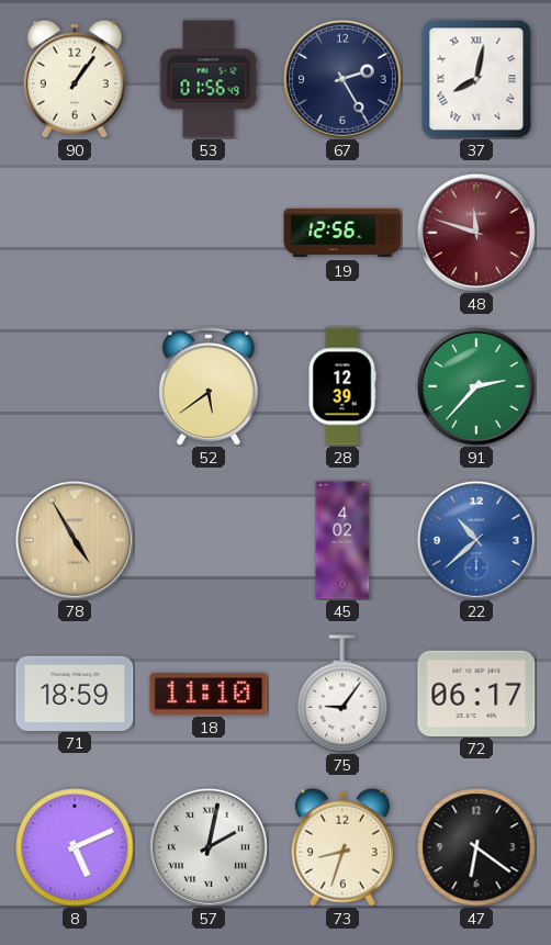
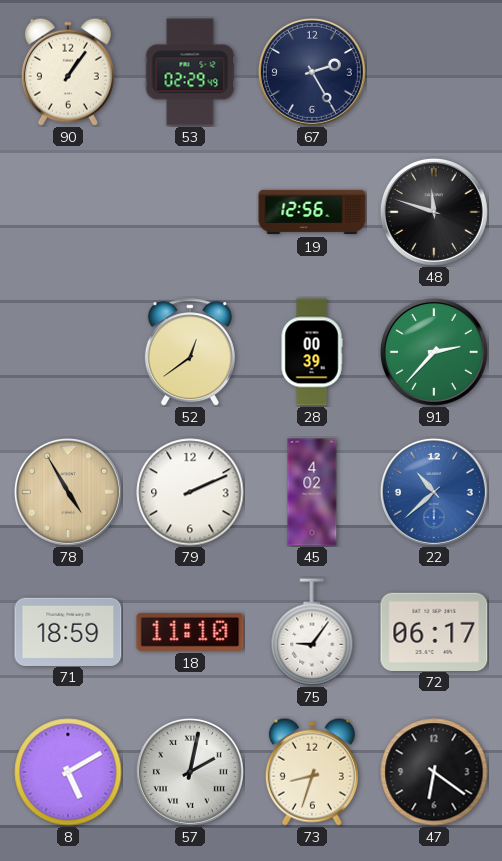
53: 01:56 -> 02:29
37: 8:02 -> none
48 dial: burgundy -> black
52: 5:39 -> 12:39
28: 12:39 -> 00:39
79: none -> 2:11
8: 5:11 -> 5:10
